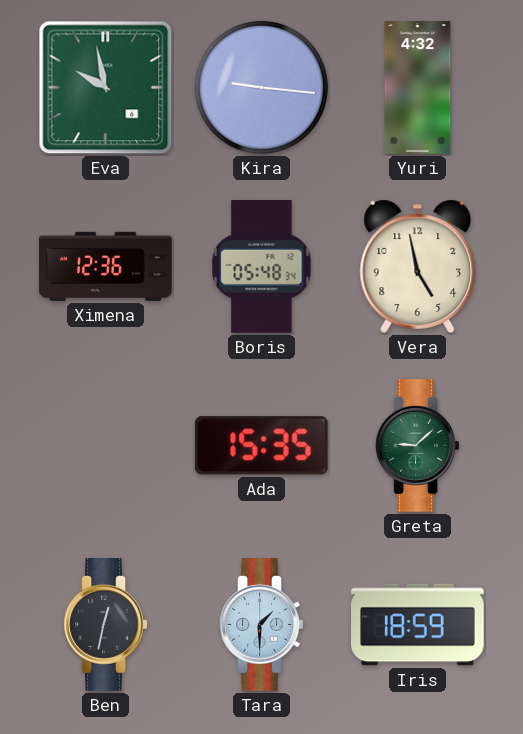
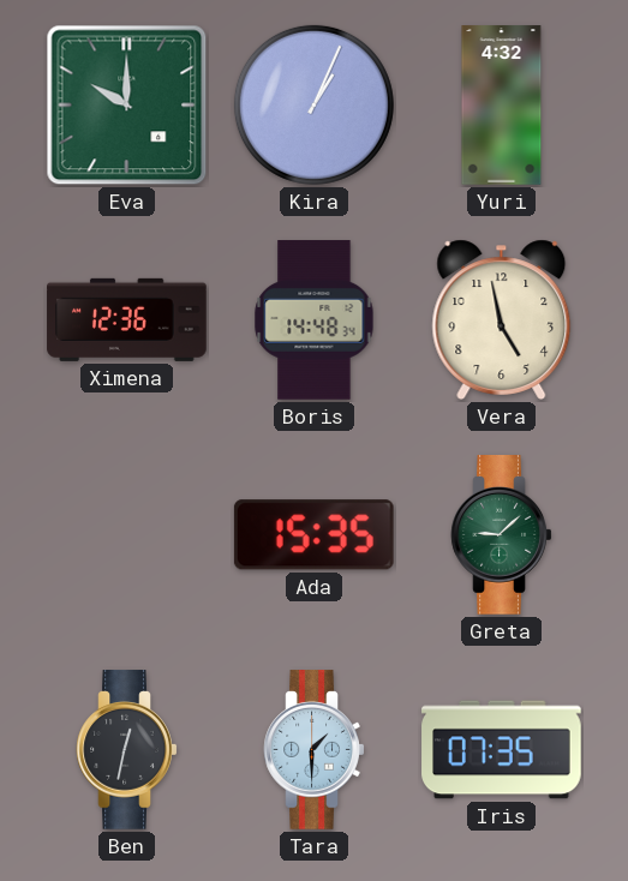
Eva: 9:58 -> 10:00
Kira: 9:16 -> 1:04
Boris: 05:48 -> 14:48
Iris: 18:59 -> 07:35
